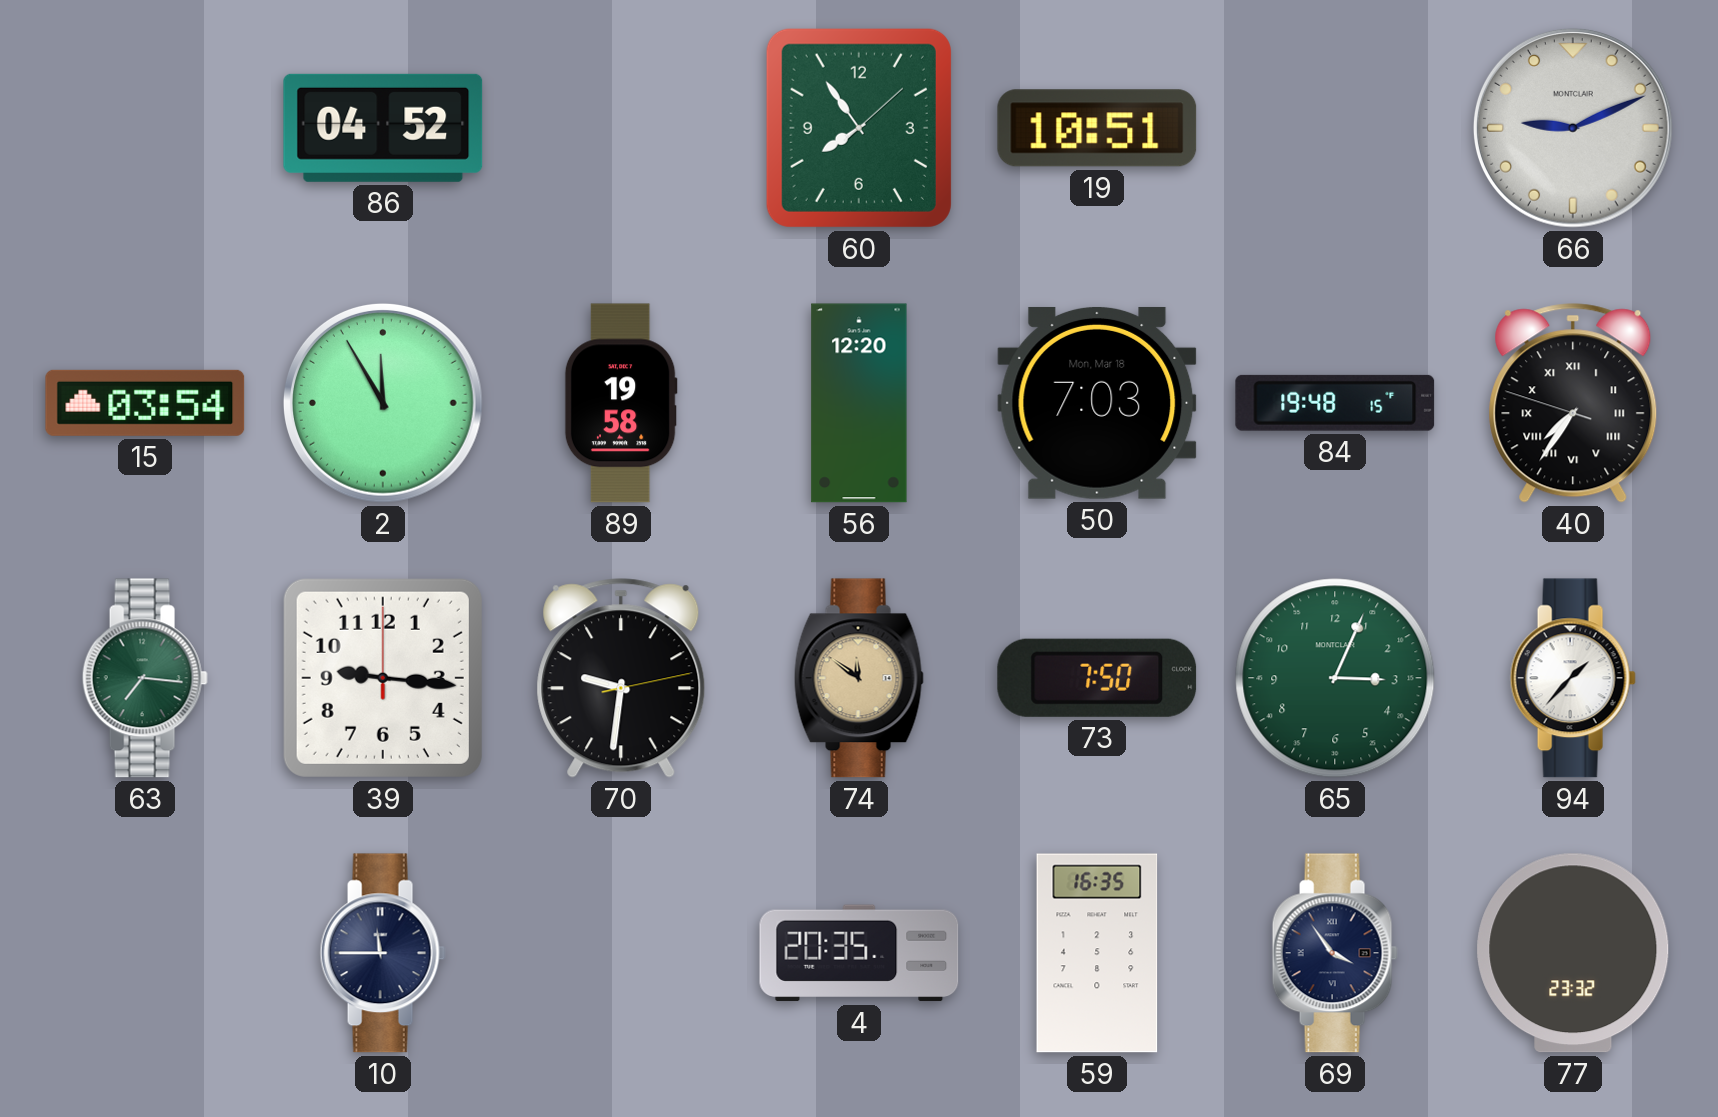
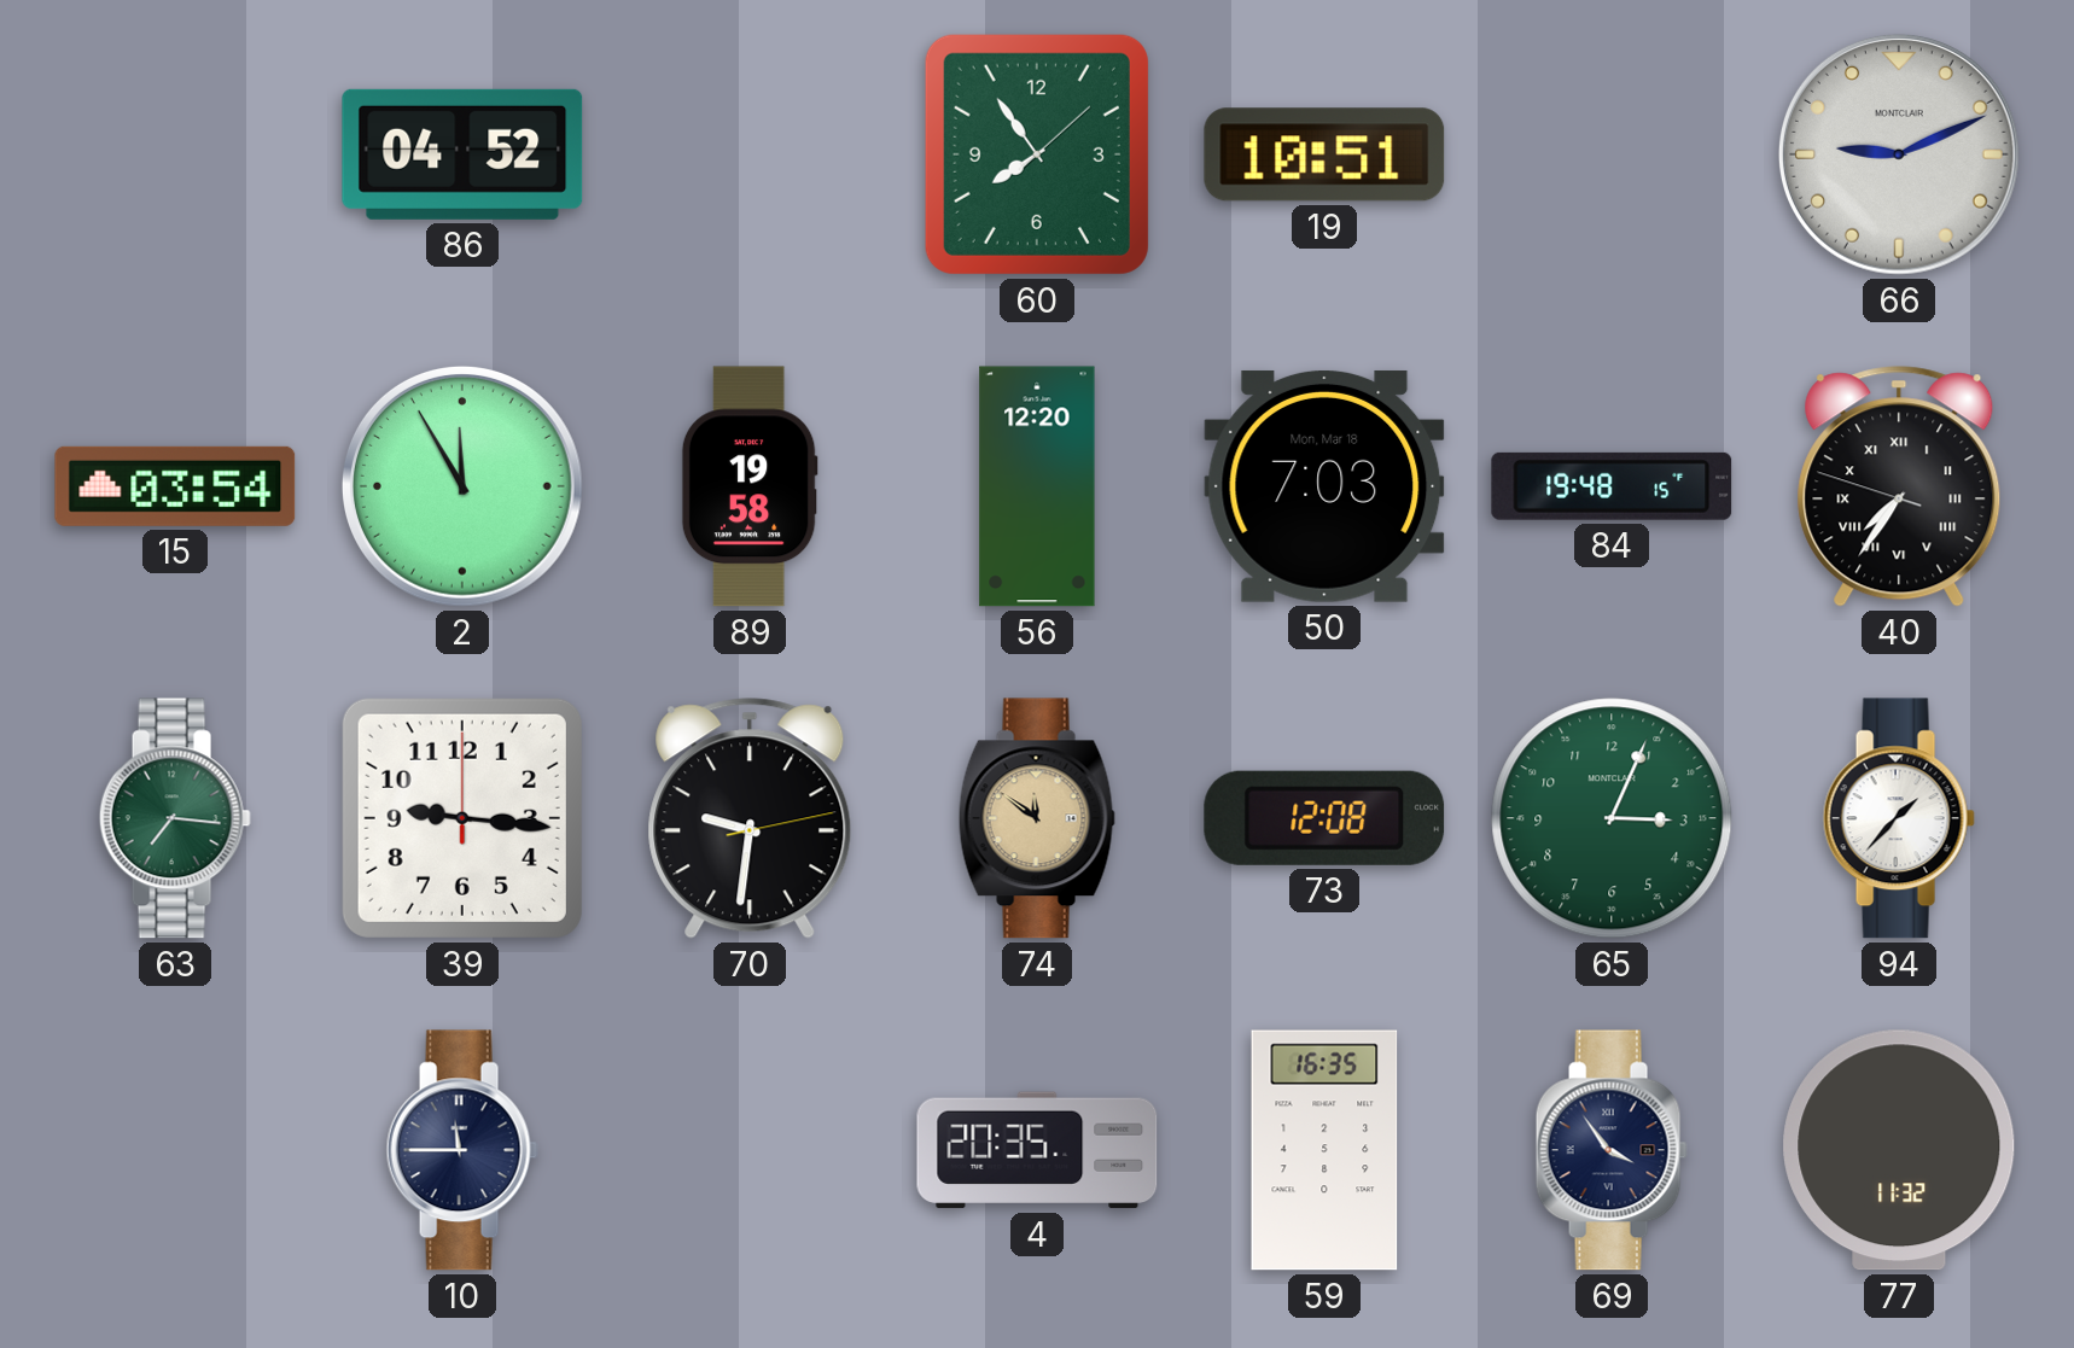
73: 7:50 -> 12:08
77: 23:32 -> 11:32
